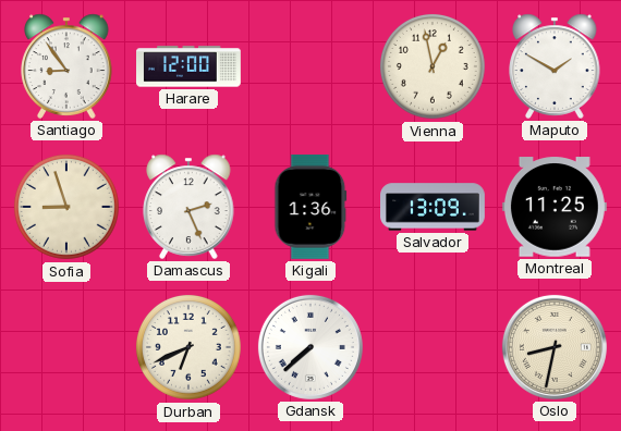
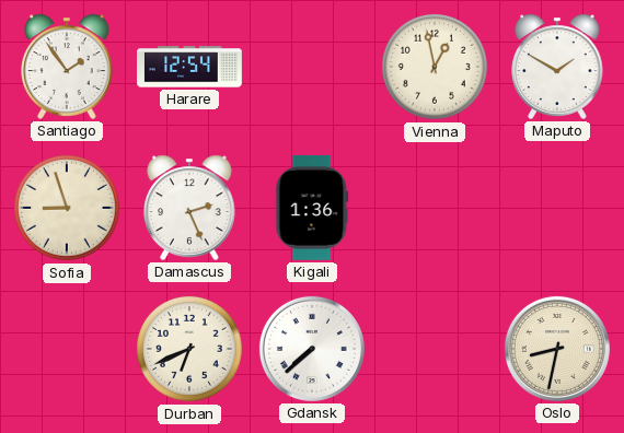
Santiago: 8:54 -> 1:54
Harare: 12:00 -> 12:54
Salvador: 13:09 -> none
Montreal: 11:25 -> none
